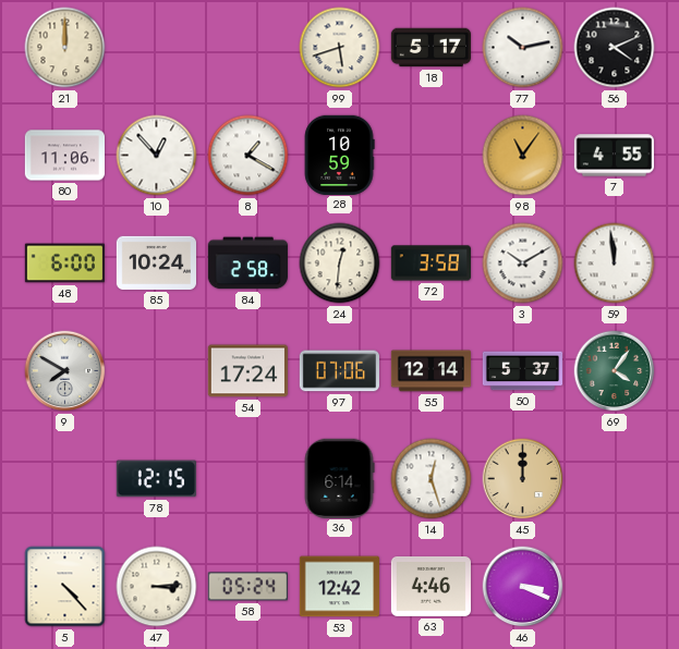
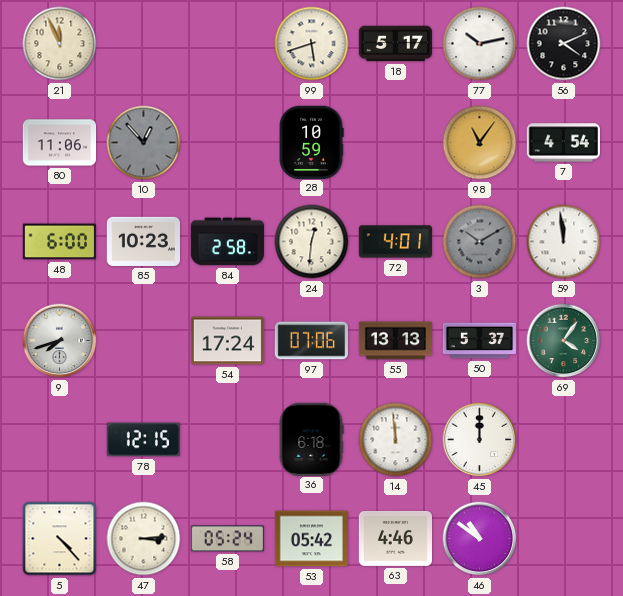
21: 12:00 -> 11:56
10 dial: white -> grey
8: 1:20 -> none
7: 4:55 -> 4:54
85: 10:24 -> 10:23
72: 3:58 -> 4:01
3 dial: white -> grey
9: 7:50 -> 7:42
55: 12:14 -> 13:13
36: 6:14 -> 6:18
14: 12:27 -> 11:59
45 dial: champagne -> white
53: 12:42 -> 05:42
46: 3:19 -> 10:51
